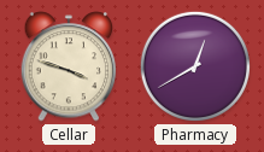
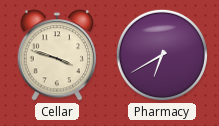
Pharmacy: 12:40 -> 6:40
